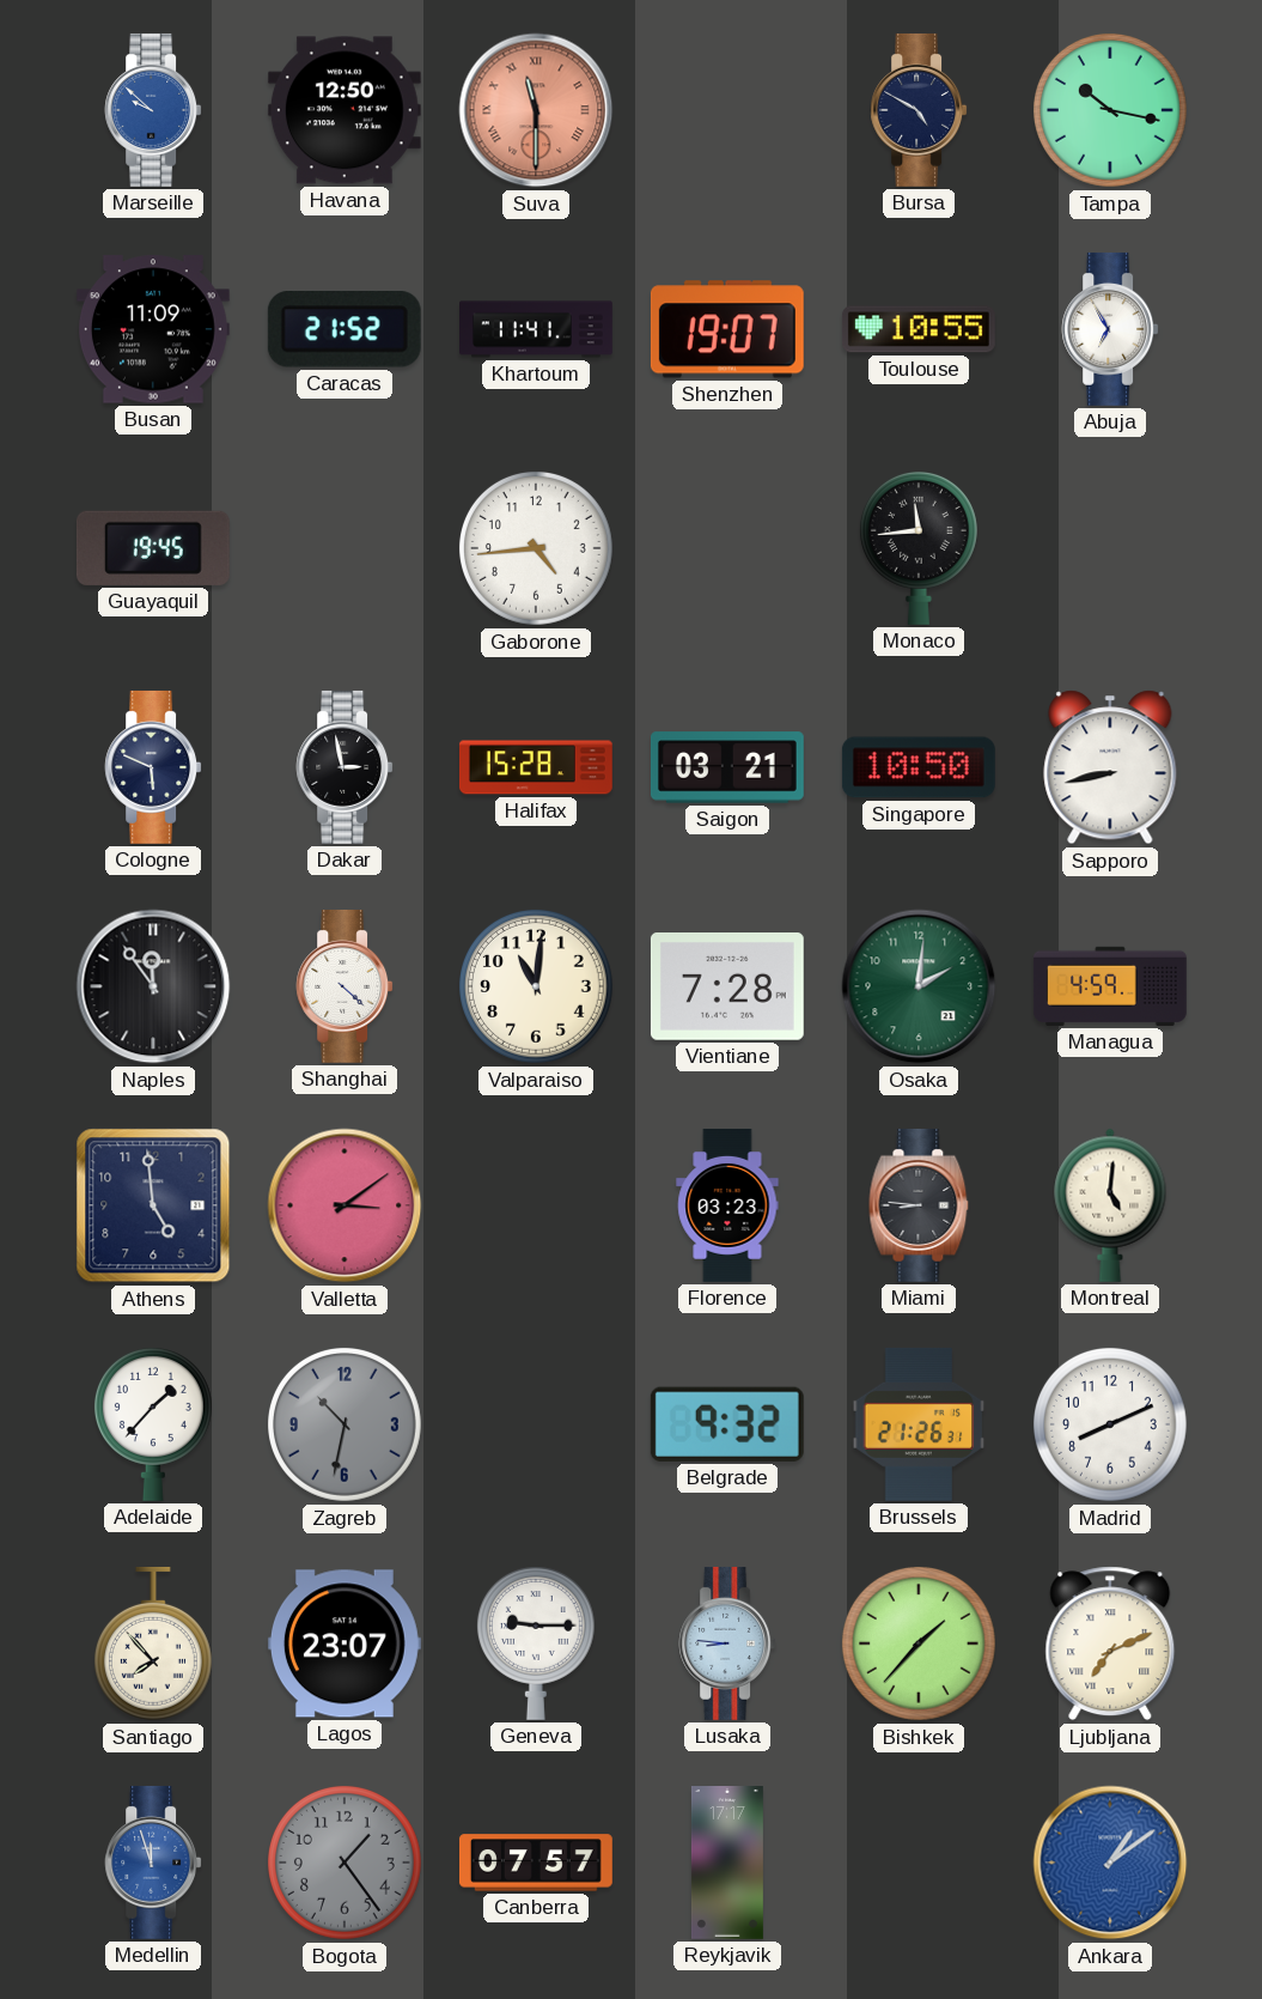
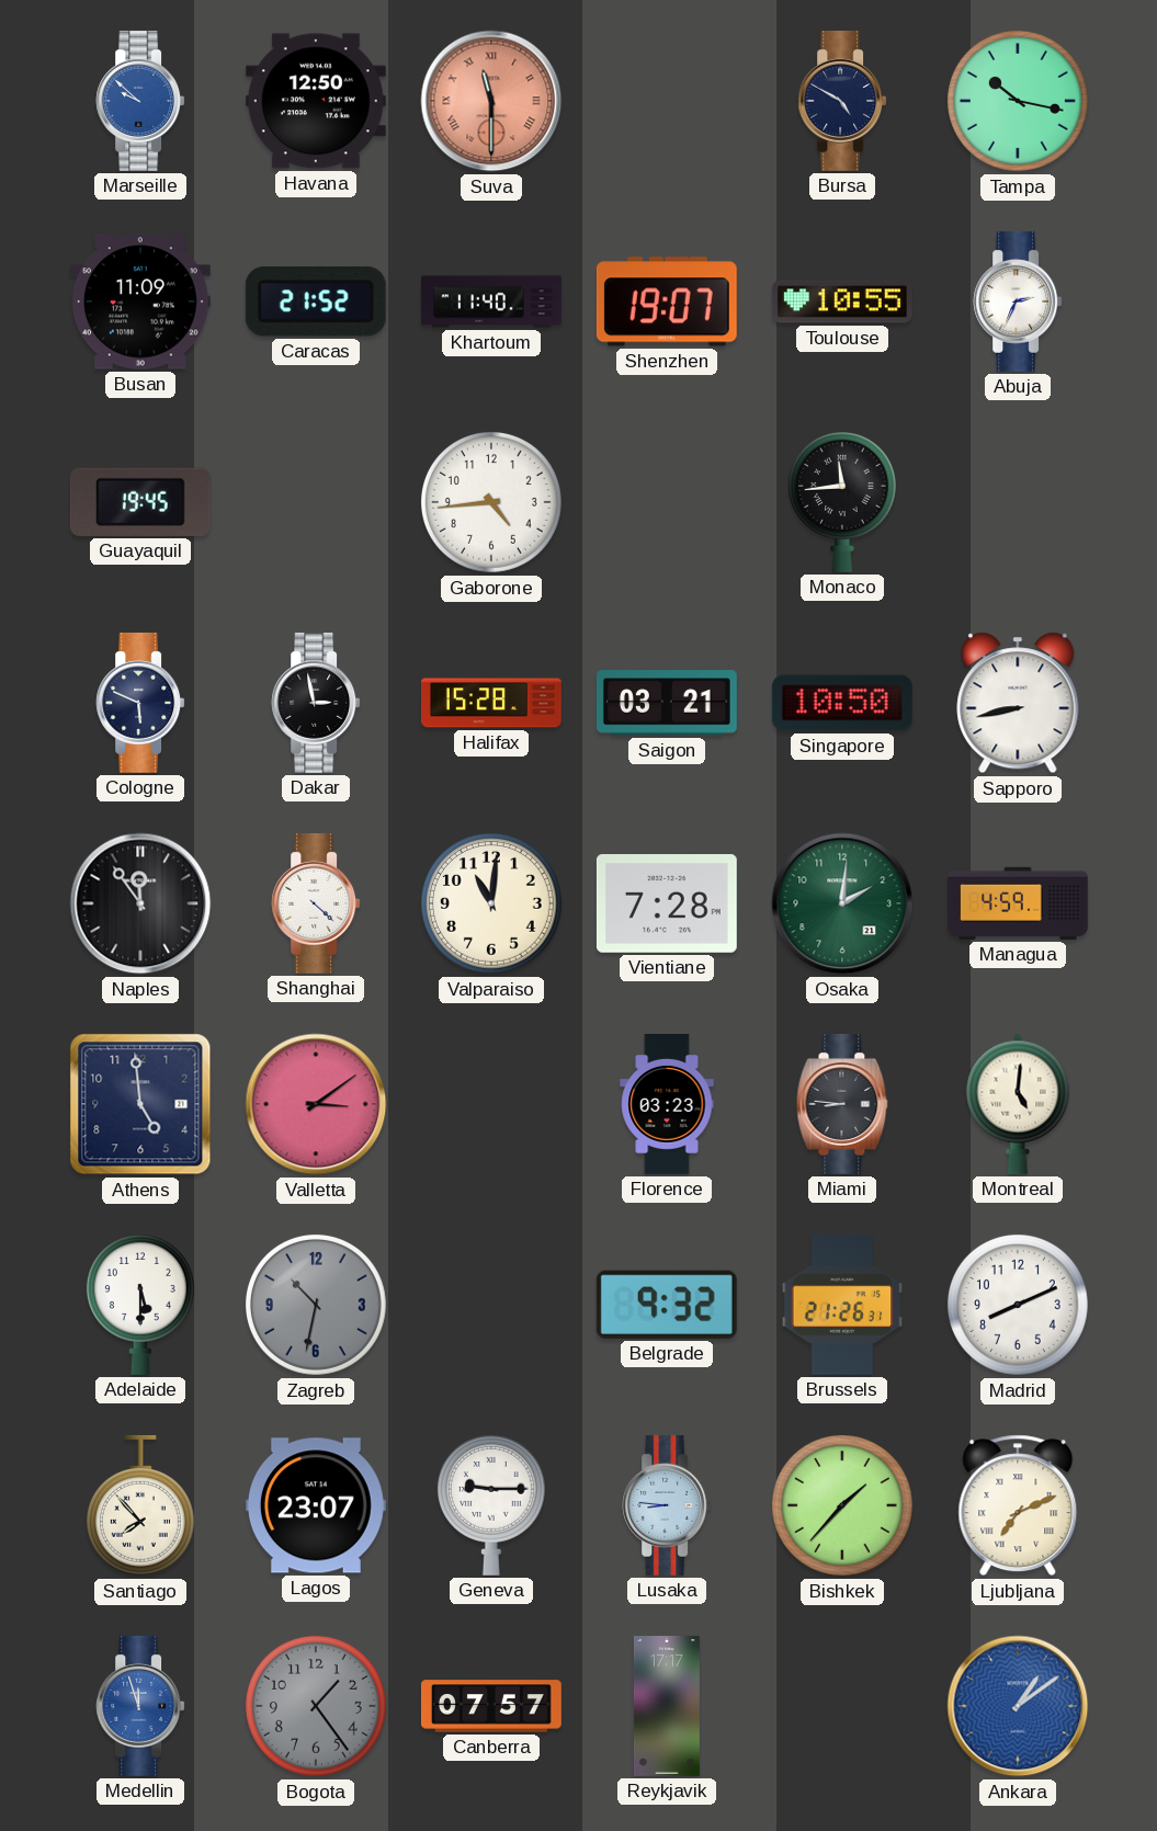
Khartoum: 11:41 -> 11:40
Abuja: 6:55 -> 2:34
Adelaide: 1:37 -> 5:30
